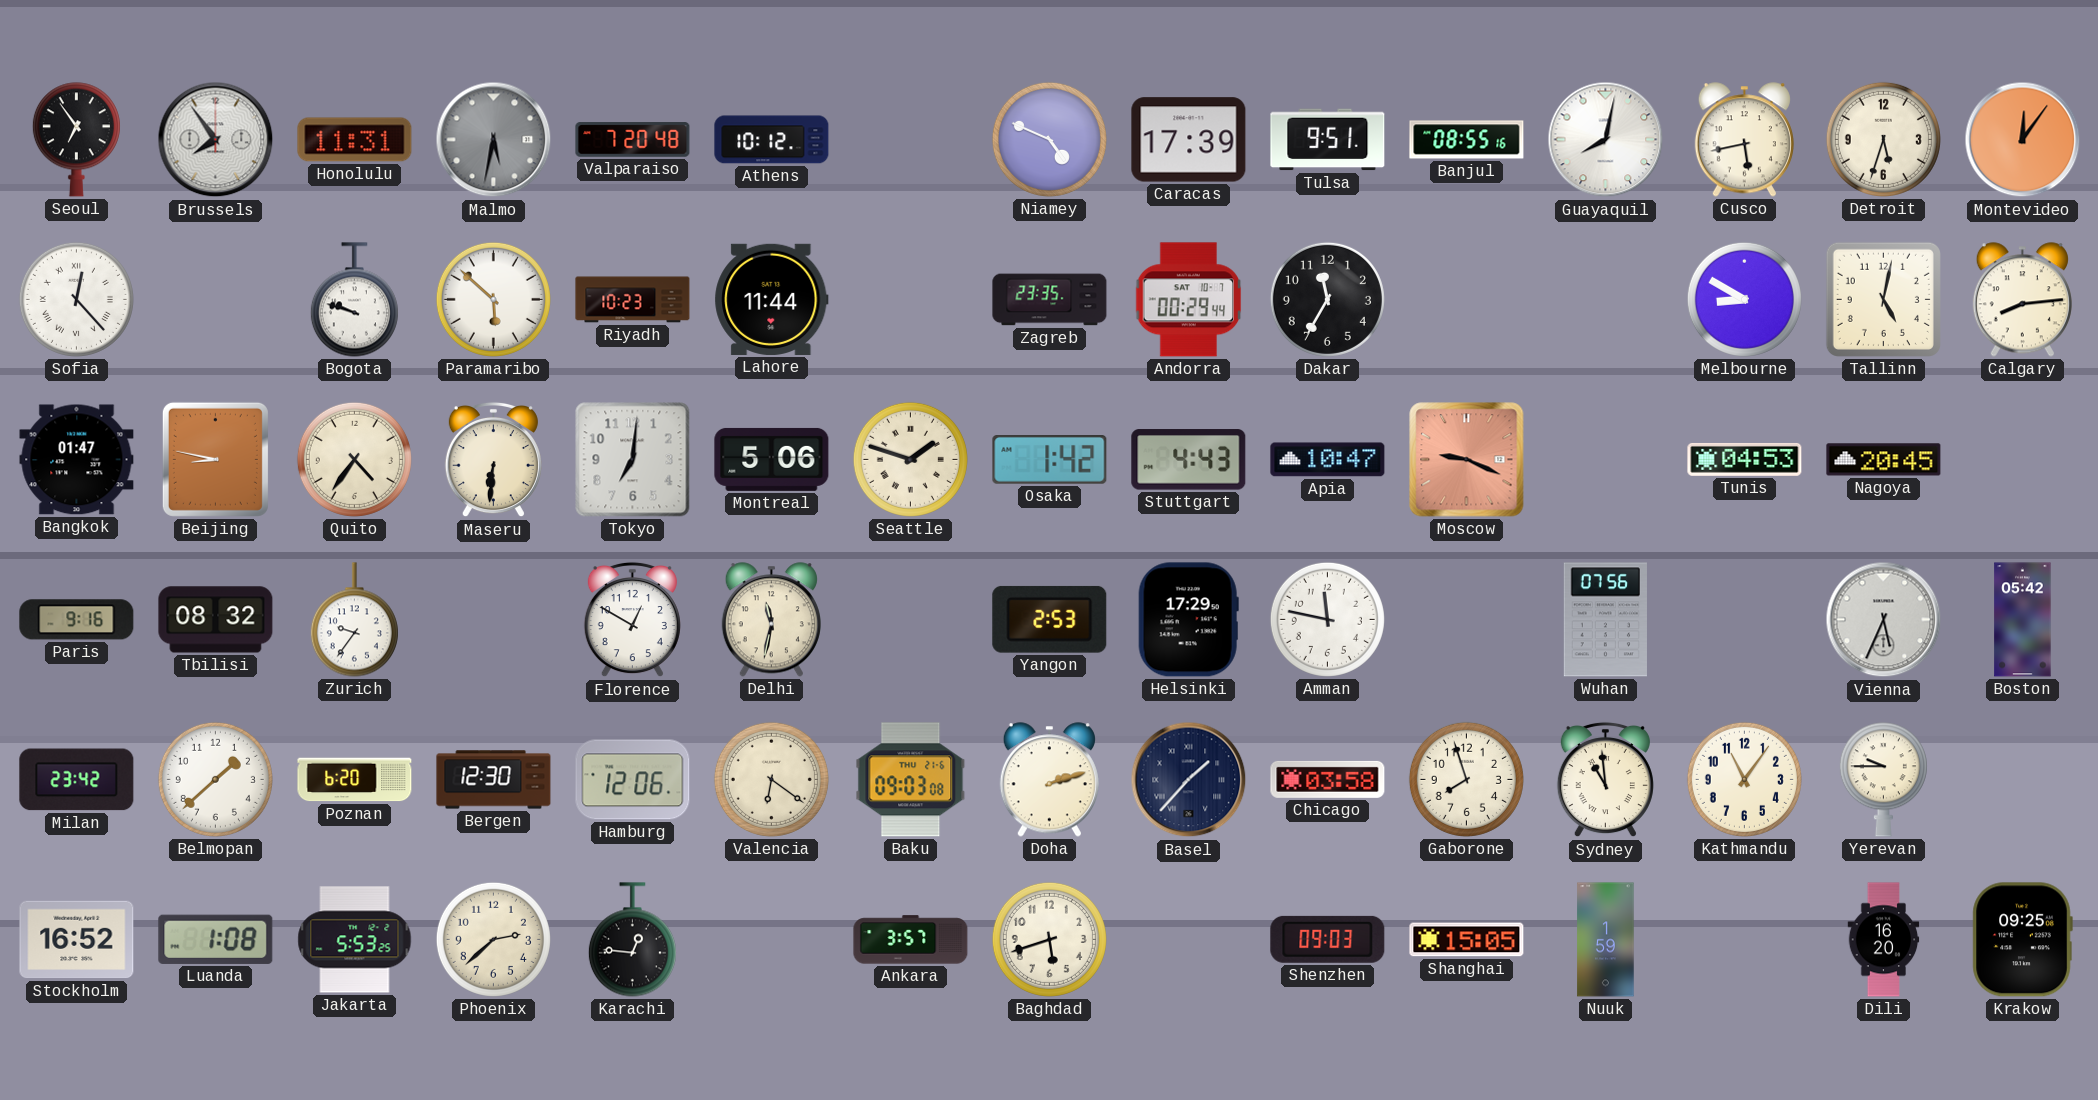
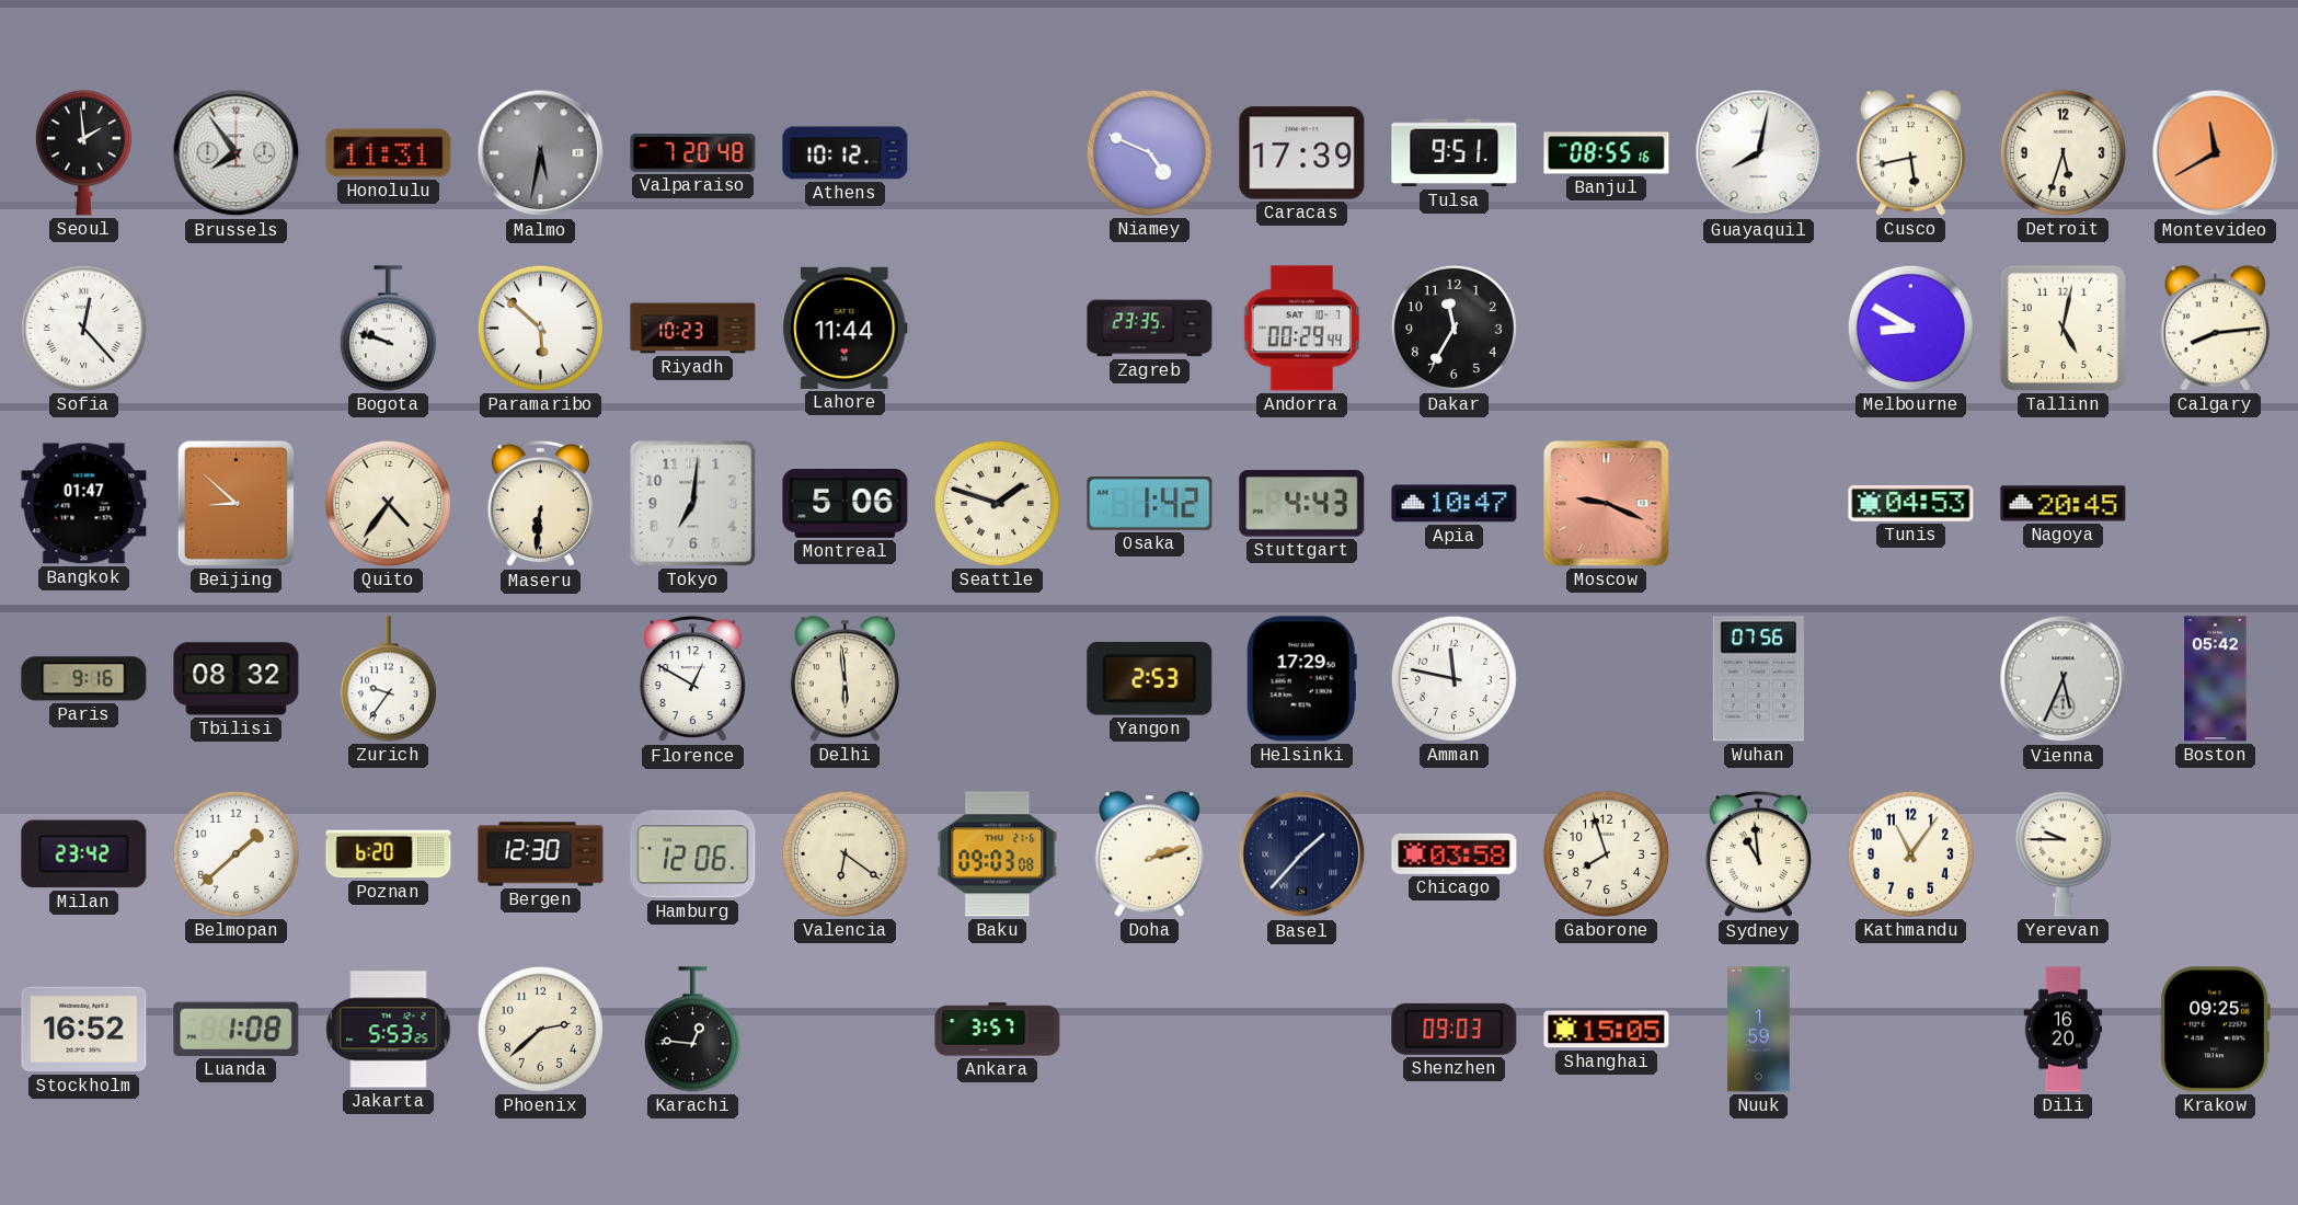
Seoul: 6:54 -> 1:59
Montevideo: 12:06 -> 11:40
Beijing: 8:47 -> 8:52
Delhi: 11:32 -> 5:59
Baghdad: 5:42 -> none
